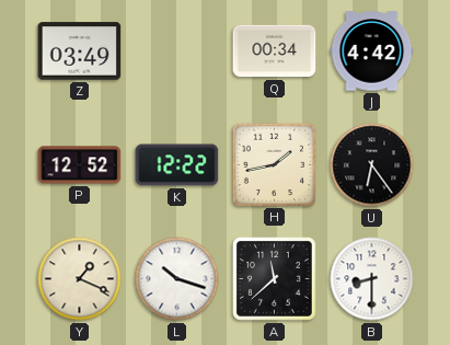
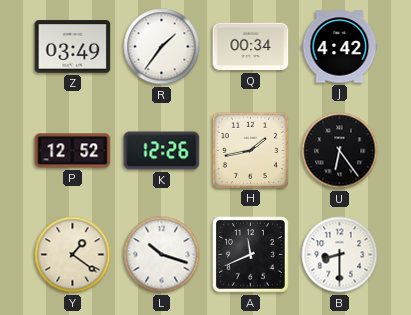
R: none -> 1:36
K: 12:22 -> 12:26
Y: 1:19 -> 1:21
A: 11:38 -> 11:41
